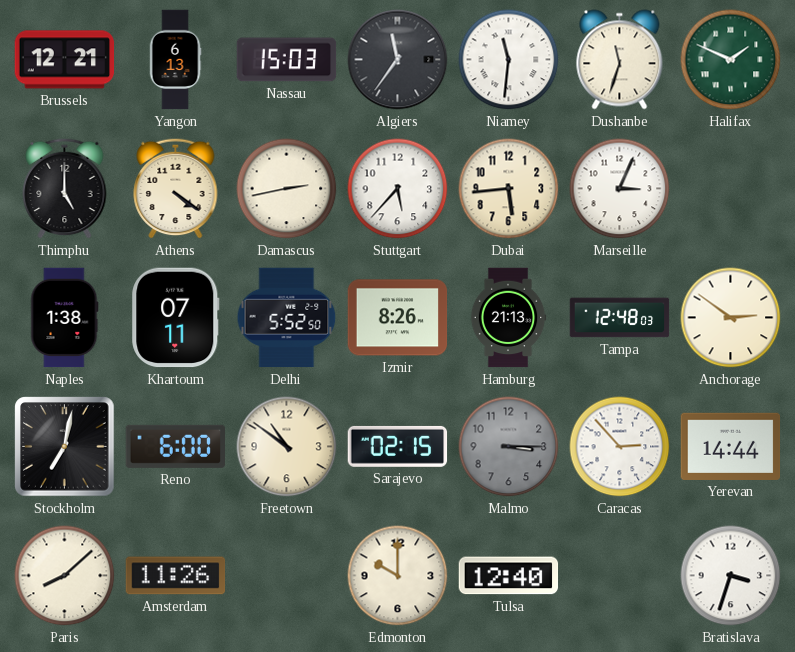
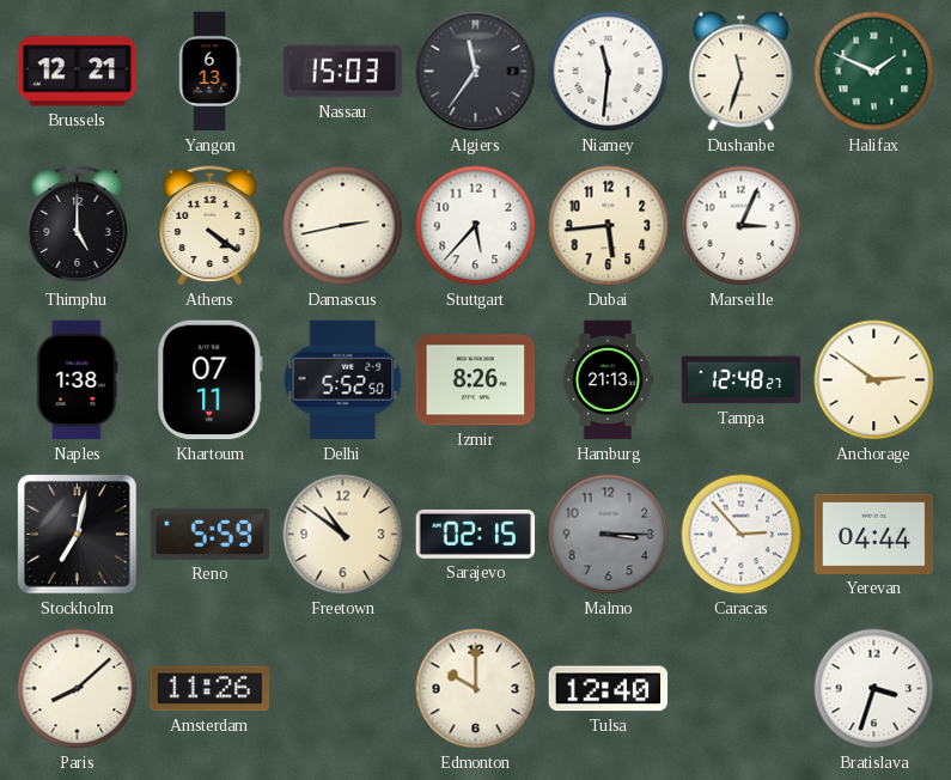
Tampa: 12:48:03 -> 12:48:27
Reno: 6:00 -> 5:59
Yerevan: 14:44 -> 04:44
